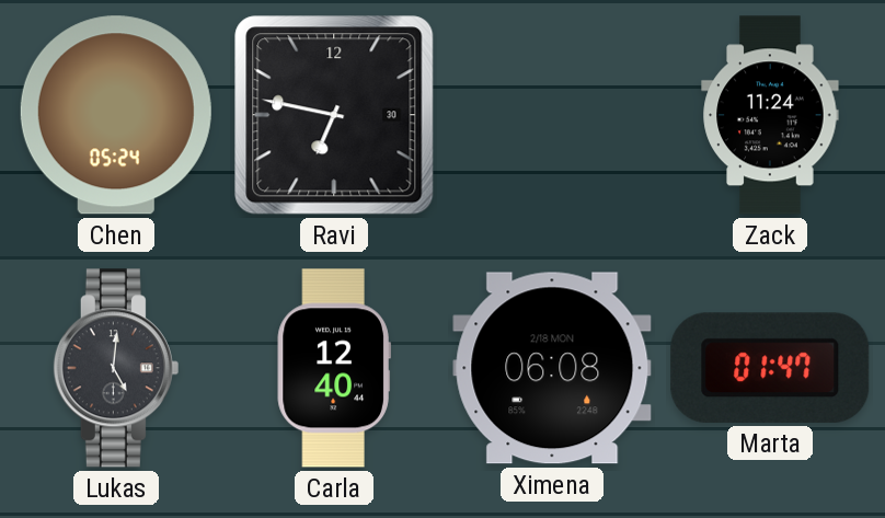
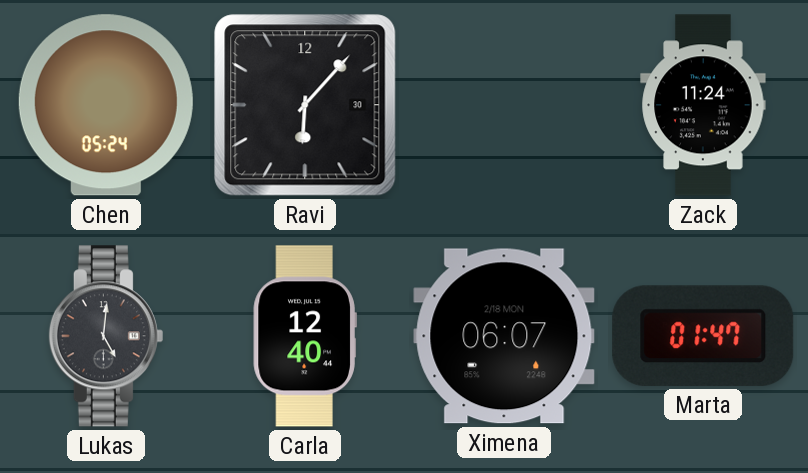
Ravi: 6:47 -> 6:07
Ximena: 06:08 -> 06:07
